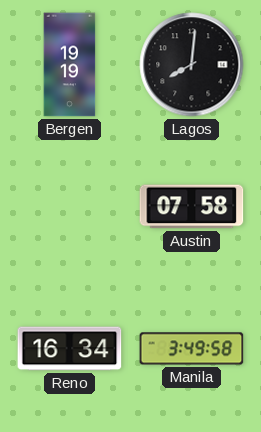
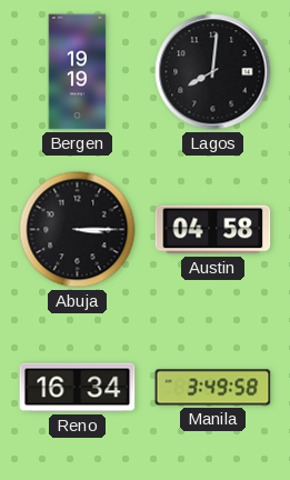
Abuja: none -> 3:15
Austin: 07:58 -> 04:58
